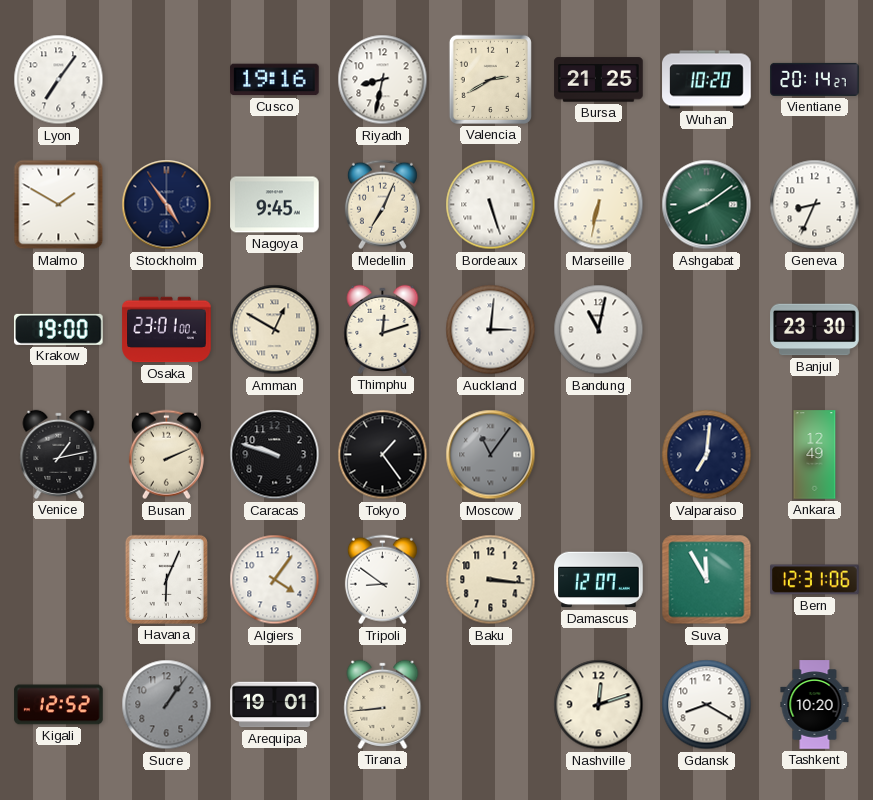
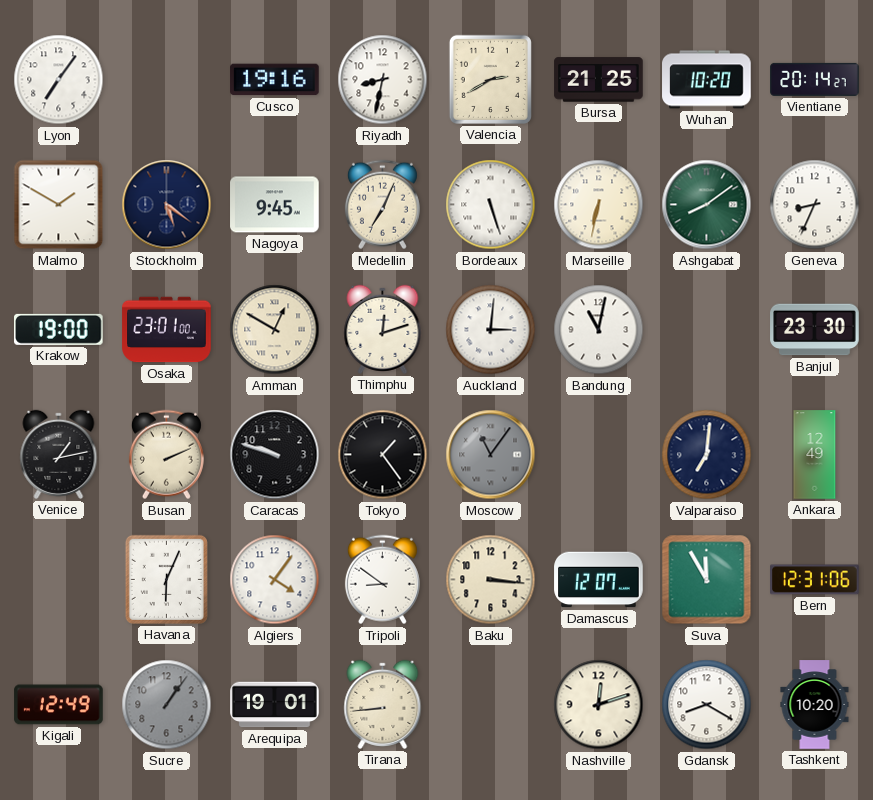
Stockholm: 4:54 -> 5:21
Kigali: 12:52 -> 12:49
